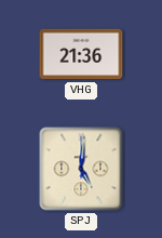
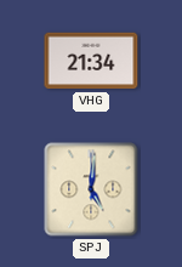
VHG: 21:36 -> 21:34
